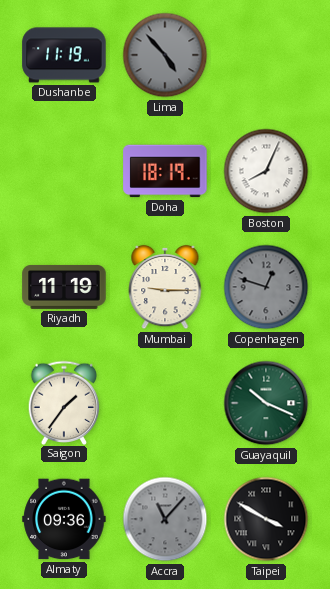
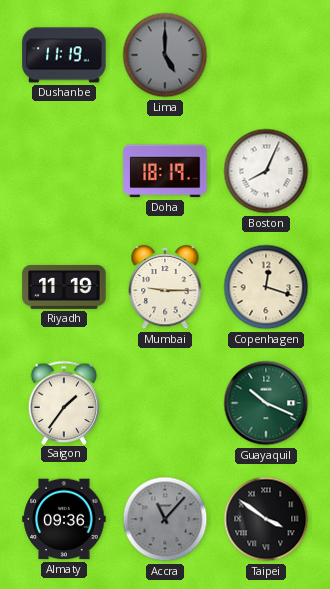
Lima: 4:53 -> 5:00
Copenhagen: 12:48 -> 12:18
Copenhagen dial: grey -> cream
Taipei: 3:50 -> 3:51
